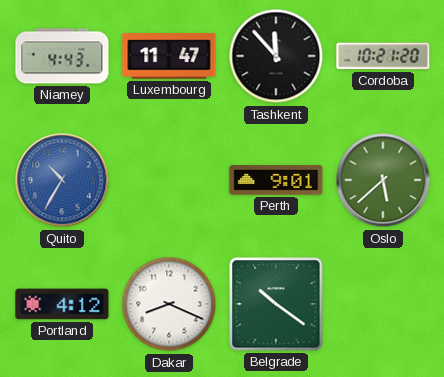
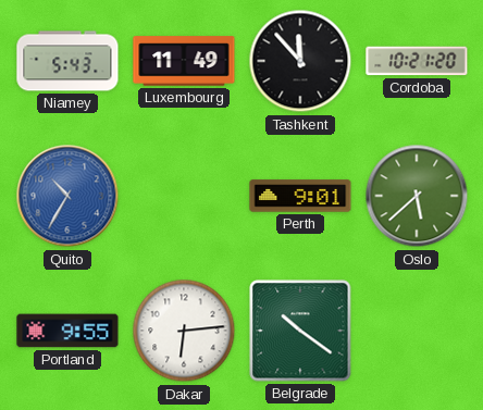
Niamey: 4:43 -> 5:43
Luxembourg: 11:47 -> 11:49
Portland: 4:12 -> 9:55
Dakar: 8:19 -> 6:14
